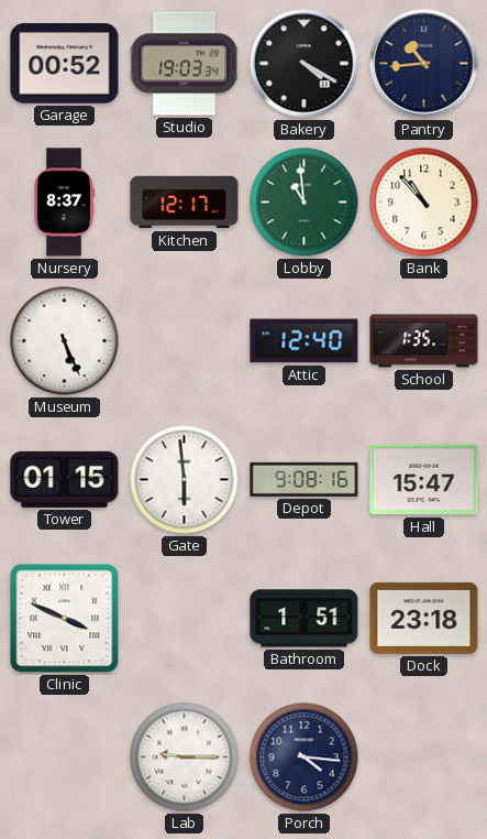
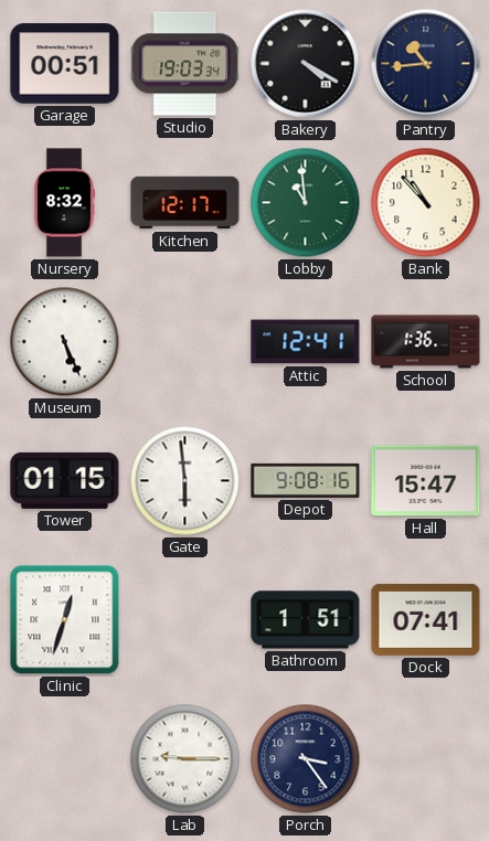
Garage: 00:52 -> 00:51
Nursery: 8:37 -> 8:32
Attic: 12:40 -> 12:41
School: 1:35 -> 1:36
Clinic: 3:49 -> 12:33
Dock: 23:18 -> 07:41
Porch: 4:16 -> 3:24
